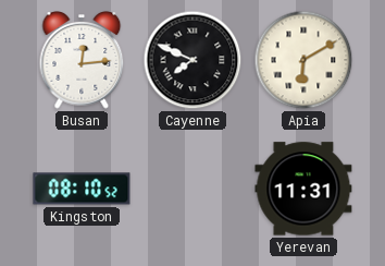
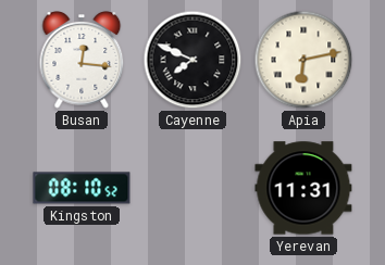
Busan: 12:14 -> 12:16
Apia: 6:10 -> 6:13
